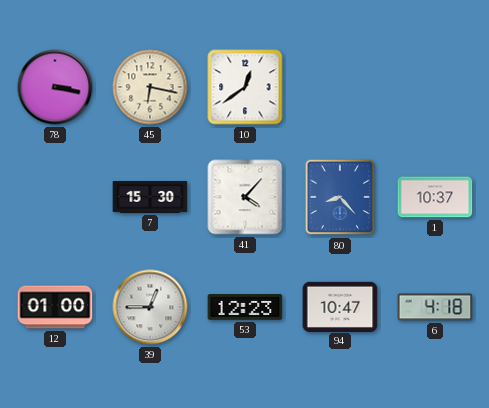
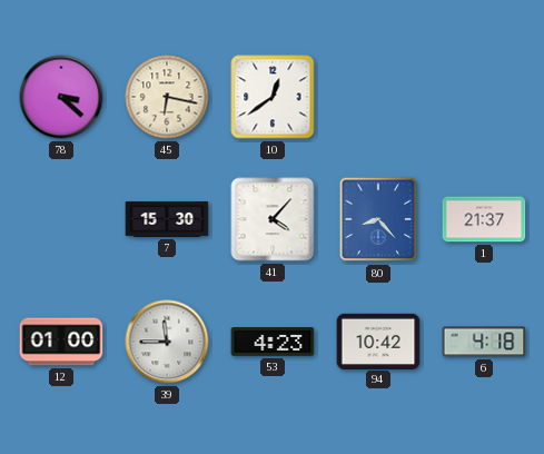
78: 3:17 -> 3:22
1: 10:37 -> 21:37
39: 12:45 -> 11:45
53: 12:23 -> 4:23
94: 10:47 -> 10:42
